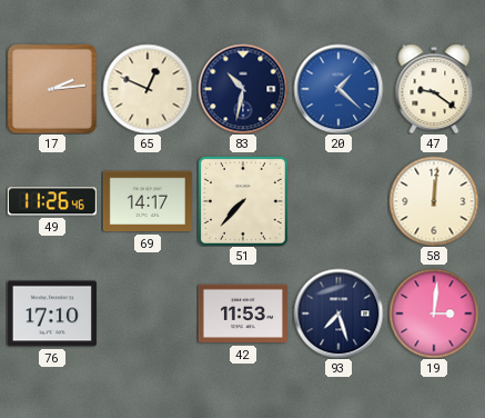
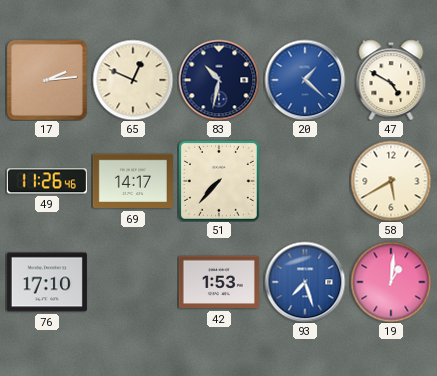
47: 9:21 -> 4:50
58: 12:01 -> 5:40
42: 11:53 -> 1:53
93 dial: navy -> blue
19: 3:01 -> 1:01
